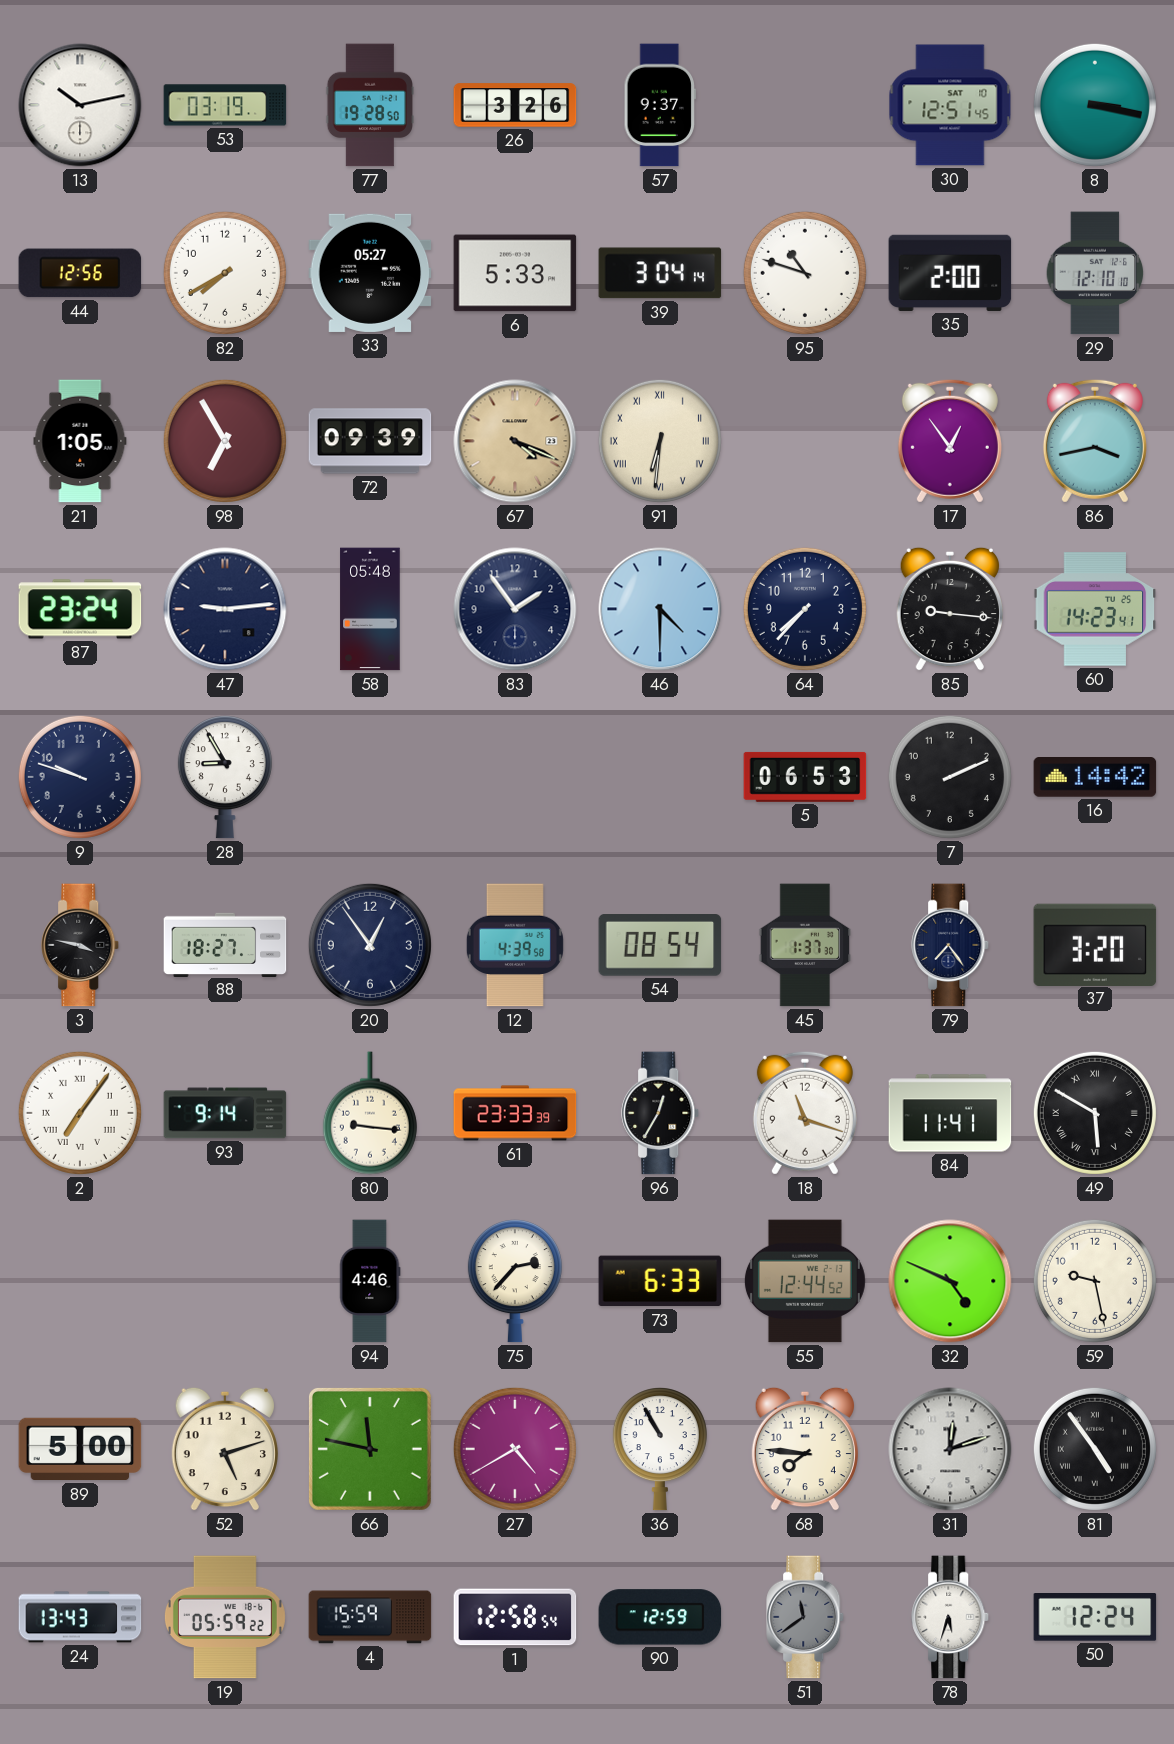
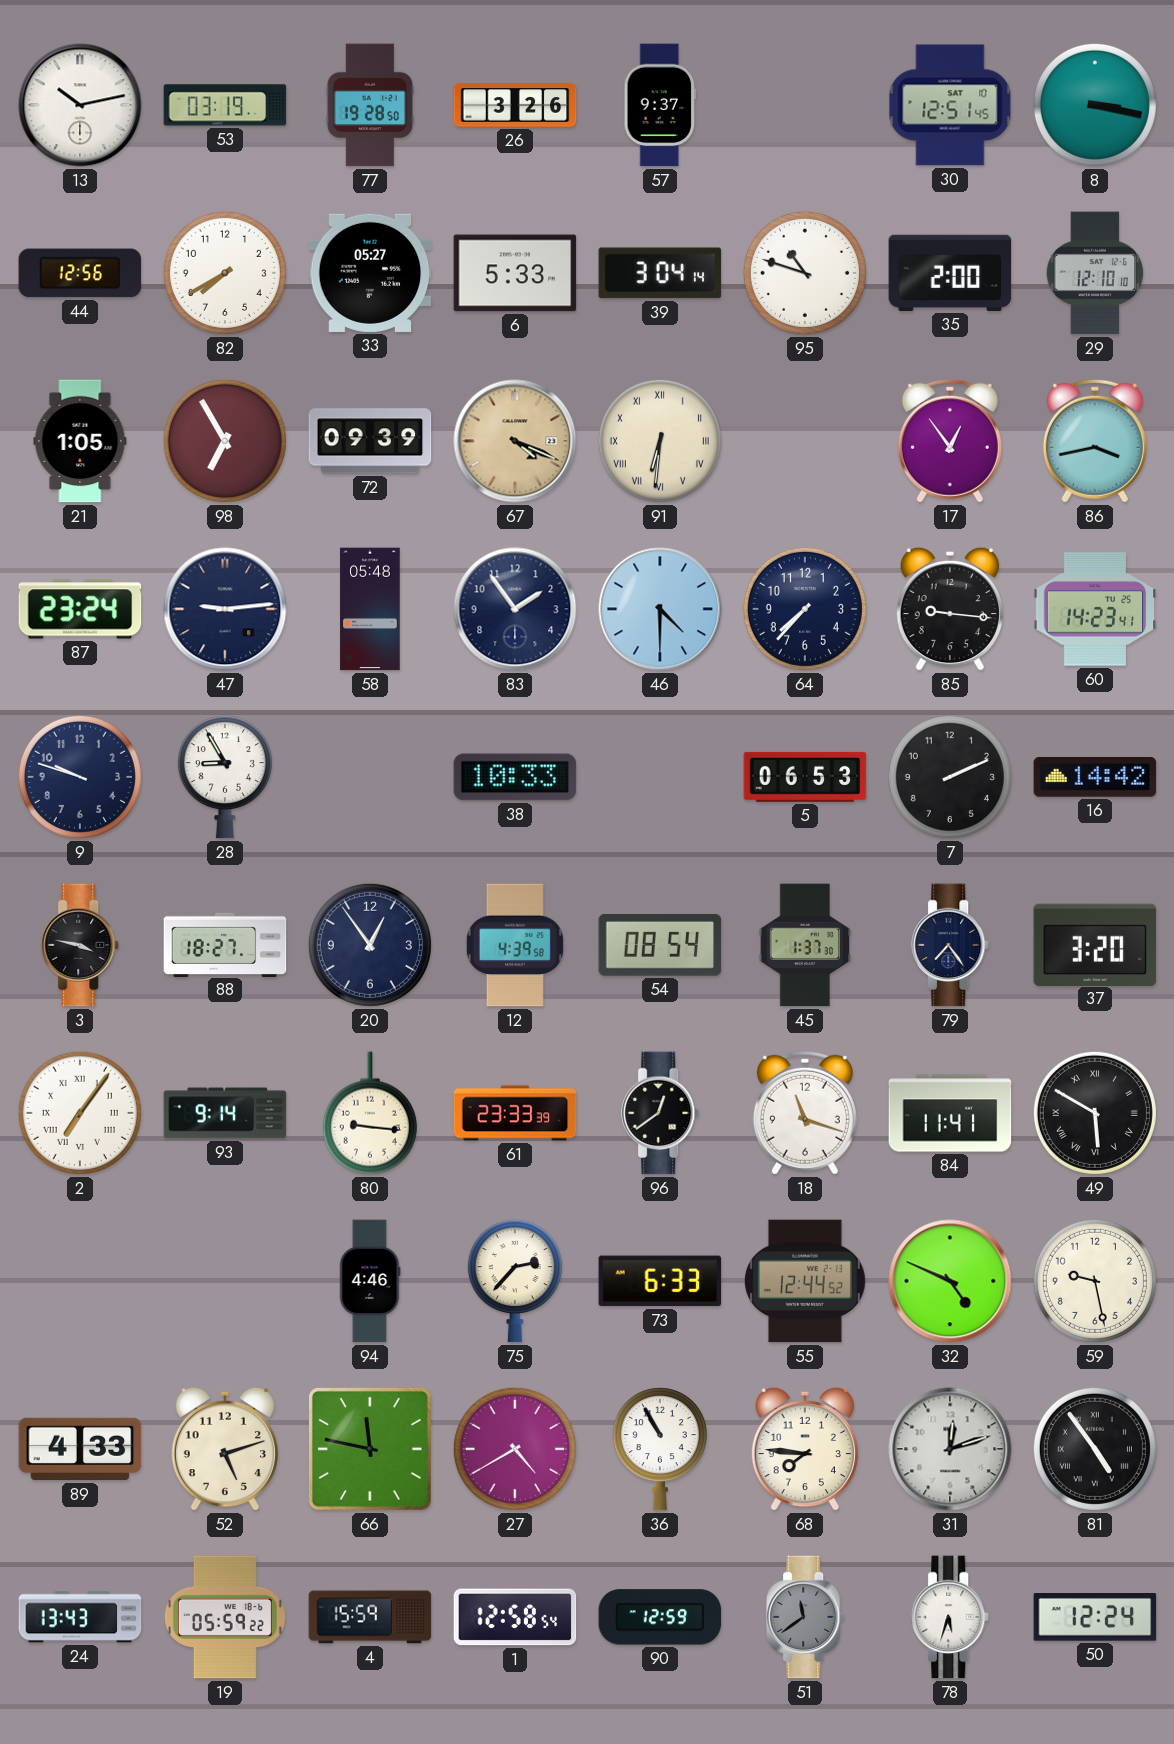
38: none -> 10:33
96: 12:35 -> 12:39
89: 5:00 -> 4:33
